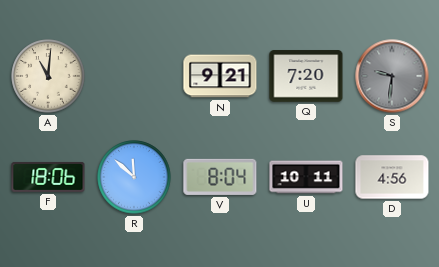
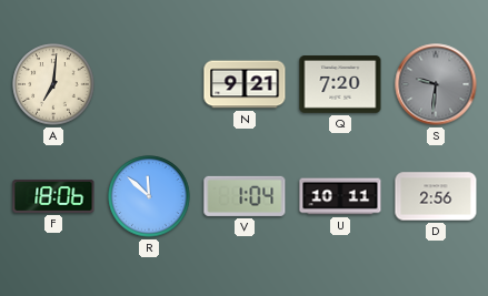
A: 11:01 -> 7:01
V: 8:04 -> 1:04
D: 4:56 -> 2:56
